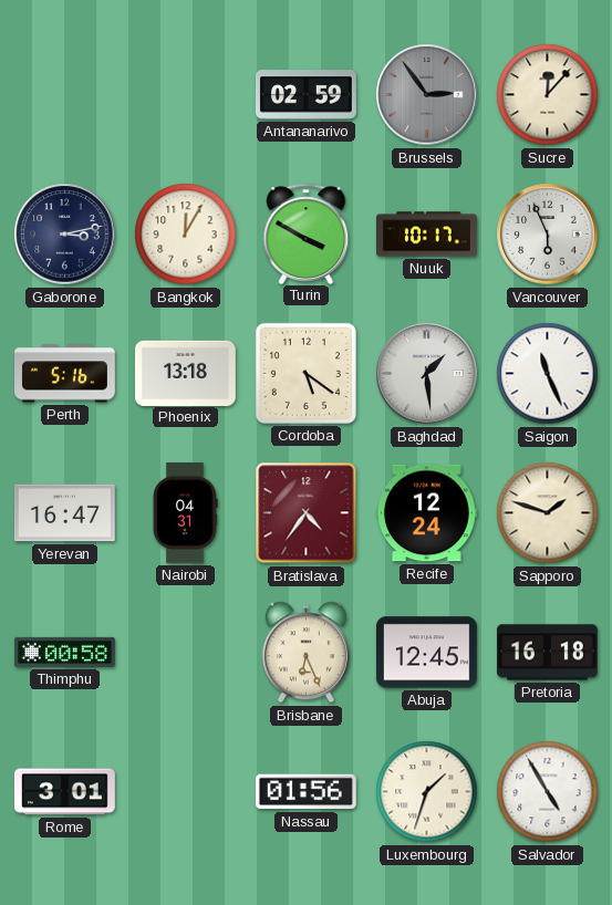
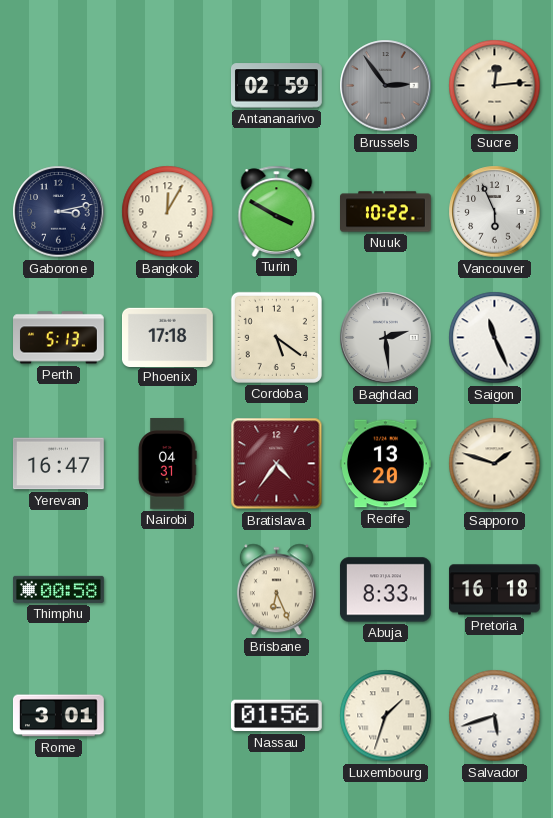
Sucre: 12:07 -> 12:14
Nuuk: 10:17 -> 10:22
Perth: 5:16 -> 5:13
Phoenix: 13:18 -> 17:18
Baghdad: 1:29 -> 2:29
Recife: 12:24 -> 13:20
Abuja: 12:45 -> 8:33
Salvador: 4:55 -> 5:42
